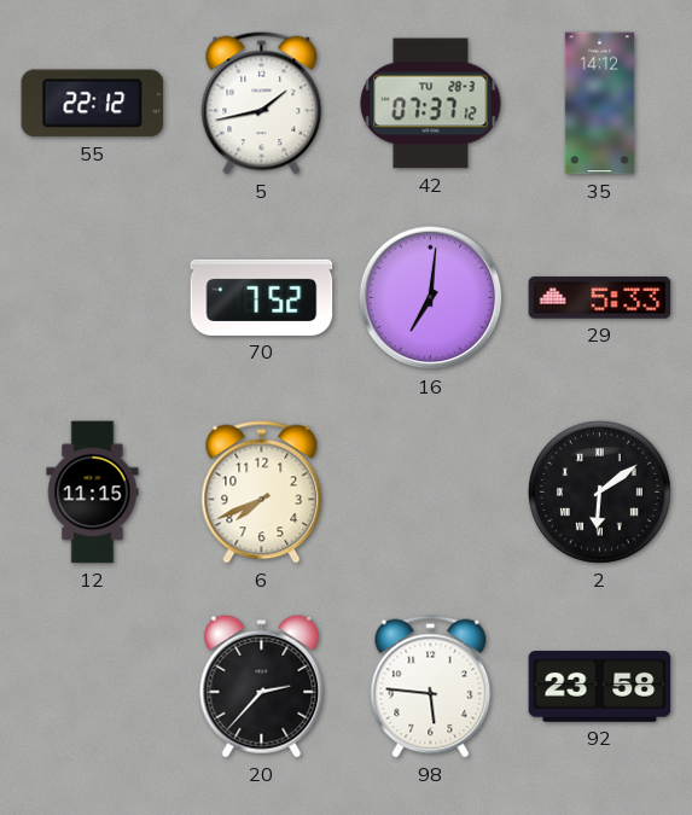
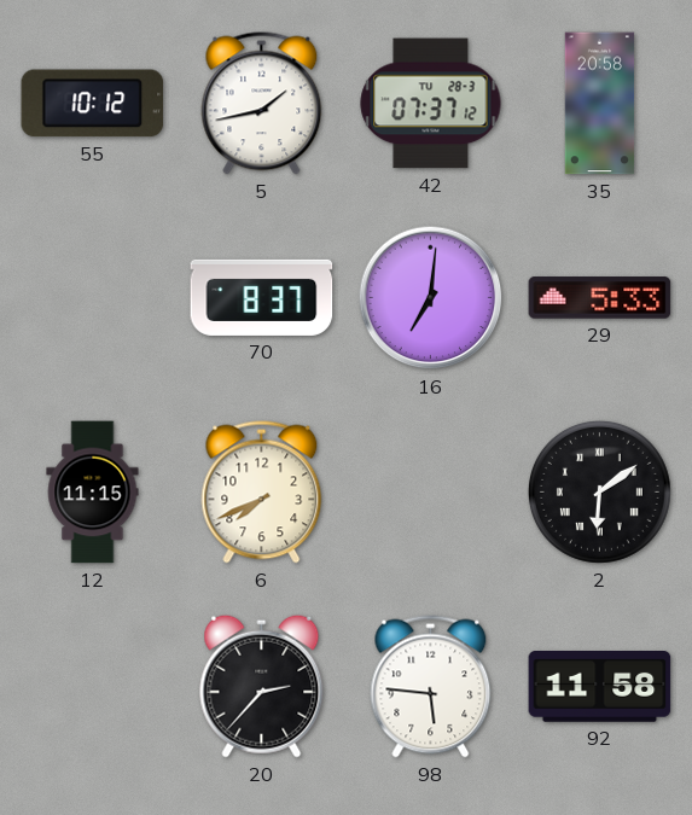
55: 22:12 -> 10:12
35: 14:12 -> 20:58
70: 7:52 -> 8:37
92: 23:58 -> 11:58
